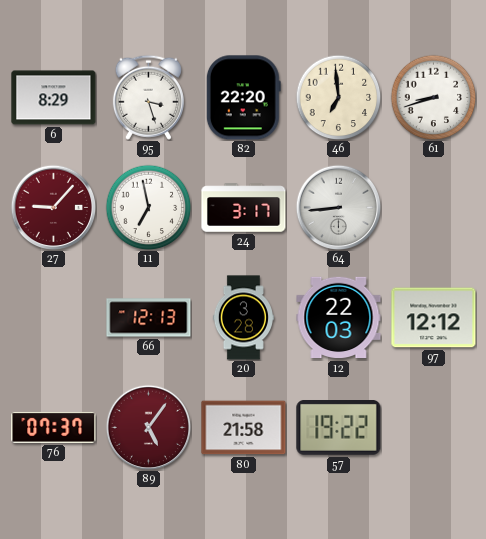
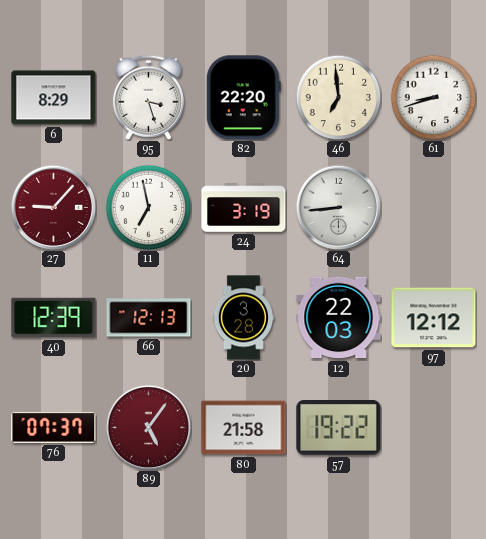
24: 3:17 -> 3:19
40: none -> 12:39
